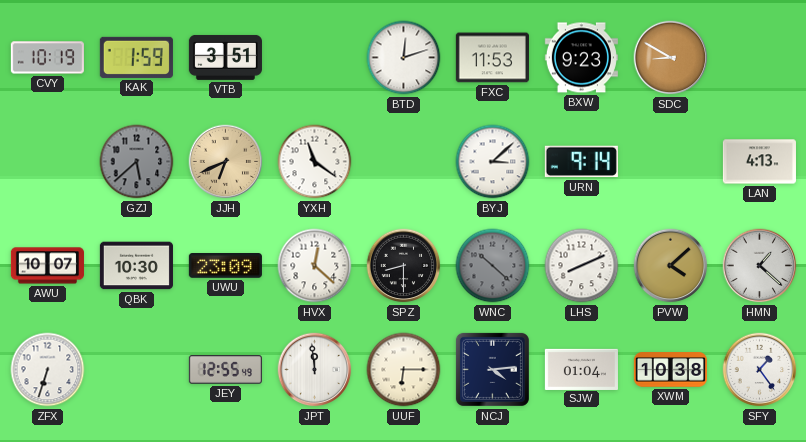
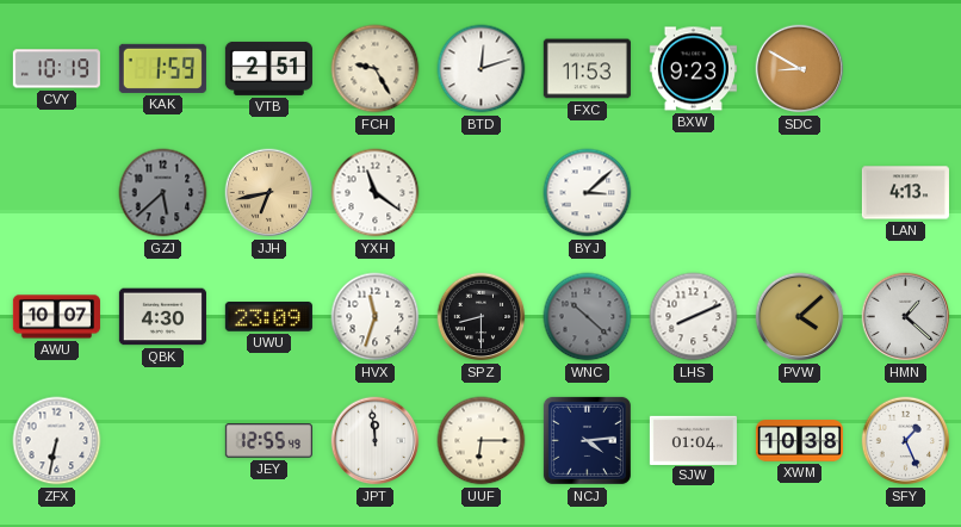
VTB: 3:51 -> 2:51
FCH: none -> 9:25
JJH: 6:41 -> 6:43
URN: 9:14 -> none
QBK: 10:30 -> 4:30
HVX: 12:22 -> 11:33
ZFX: 6:33 -> 6:32
SFY: 1:24 -> 1:26
